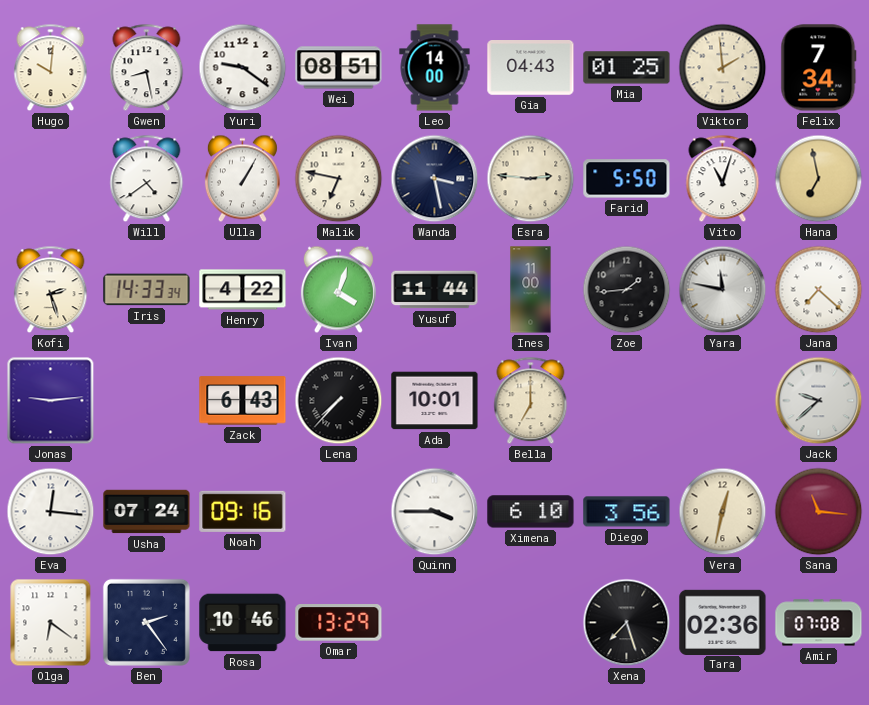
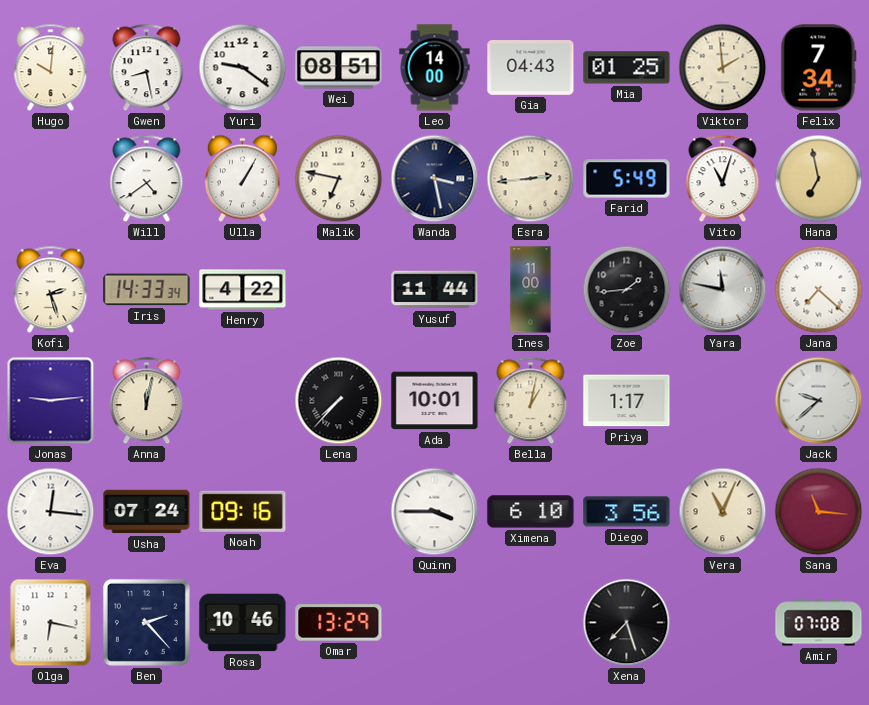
Esra: 2:46 -> 2:44
Farid: 5:50 -> 5:49
Ivan: 4:03 -> none
Anna: none -> 12:02
Zack: 6:43 -> none
Bella: 7:00 -> 1:02
Priya: none -> 1:17
Vera: 12:32 -> 11:04
Olga: 6:21 -> 6:17
Ben: 2:24 -> 2:23
Tara: 02:36 -> none
